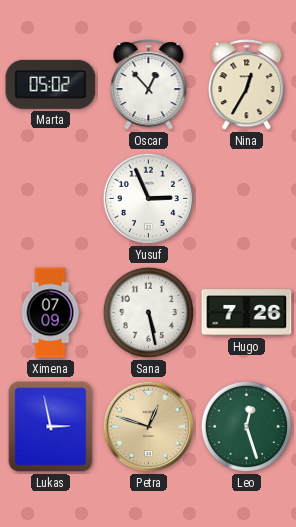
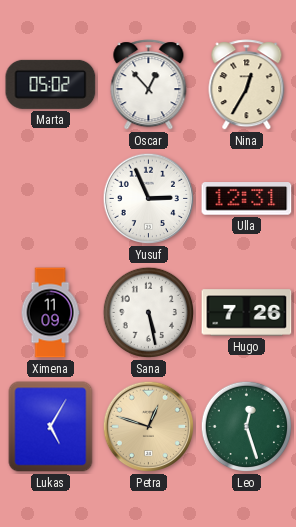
Ulla: none -> 12:31
Ximena: 07:09 -> 11:09
Lukas: 2:58 -> 5:05
